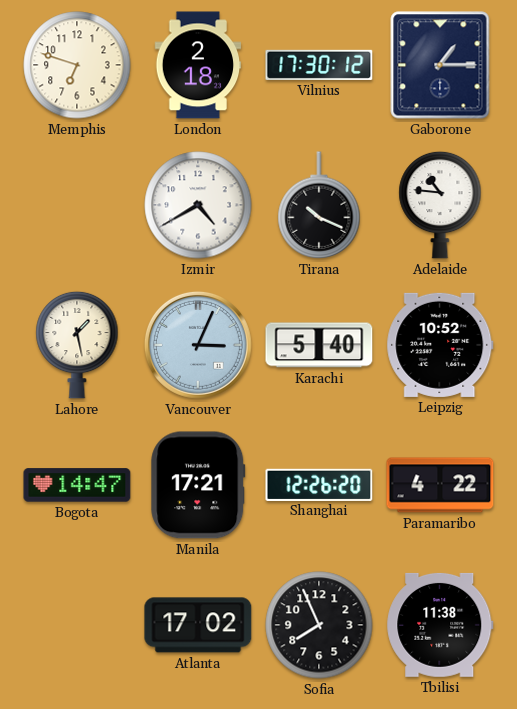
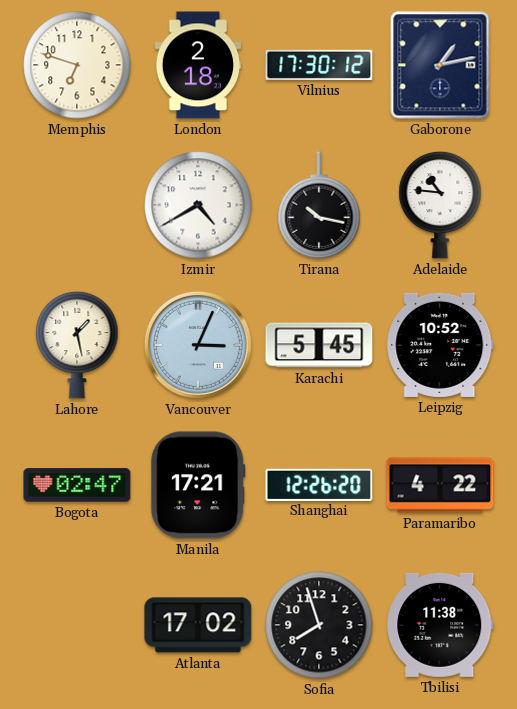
Gaborone: 1:15 -> 1:13
Tirana: 10:19 -> 10:17
Karachi: 5:40 -> 5:45
Bogota: 14:47 -> 02:47
Sofia: 7:56 -> 7:57
